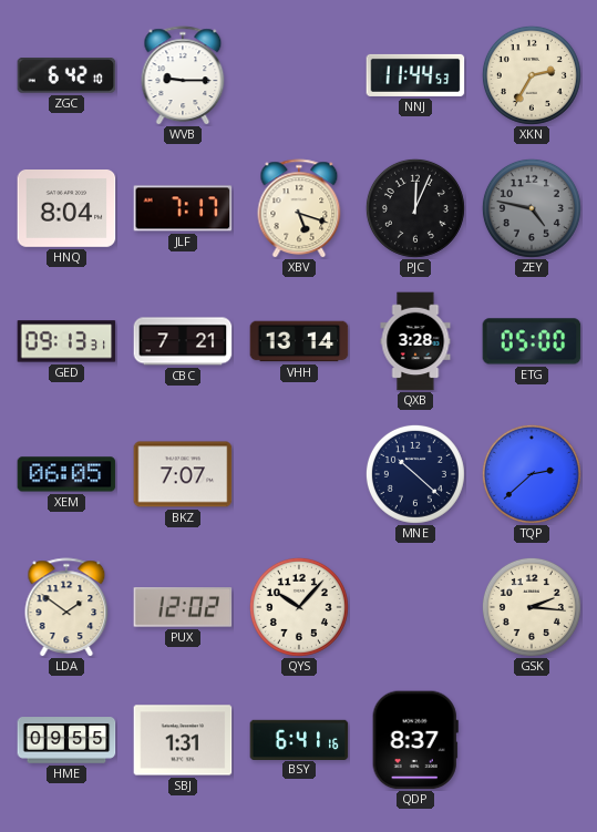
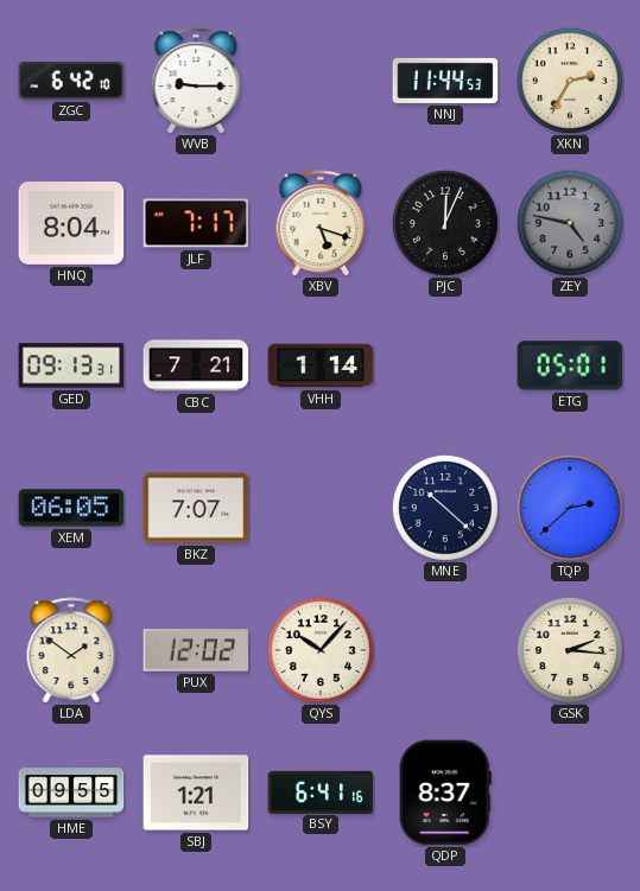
VHH: 13:14 -> 1:14
QXB: 3:28 -> none
ETG: 05:00 -> 05:01
SBJ: 1:31 -> 1:21
